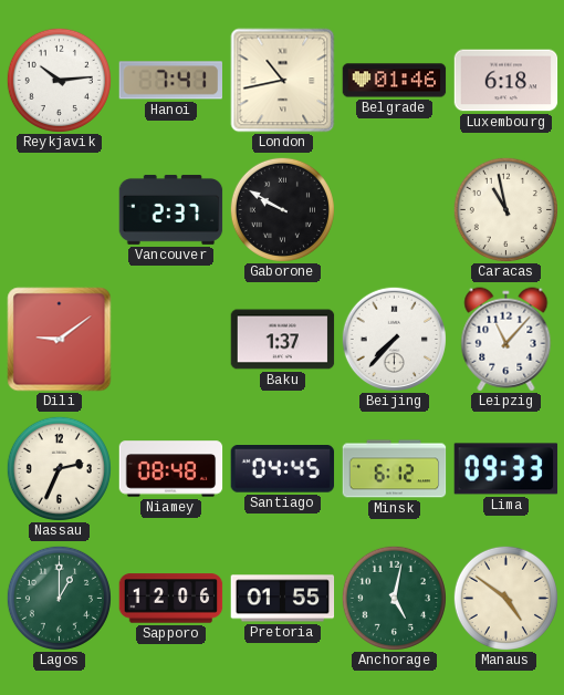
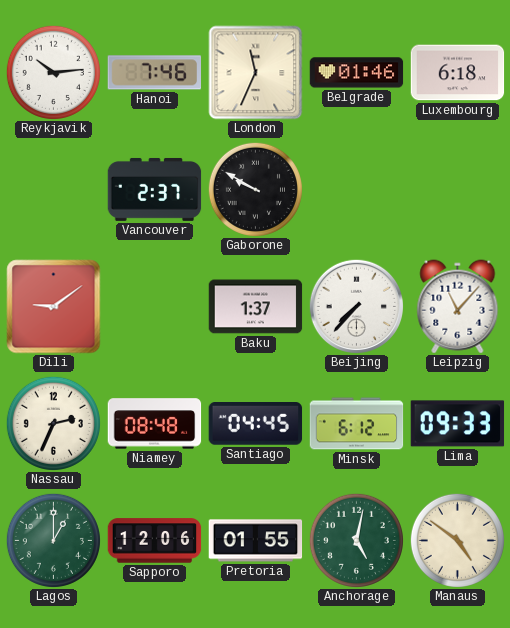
Hanoi: 7:41 -> 7:46
London: 10:43 -> 11:34
Caracas: 10:58 -> none
